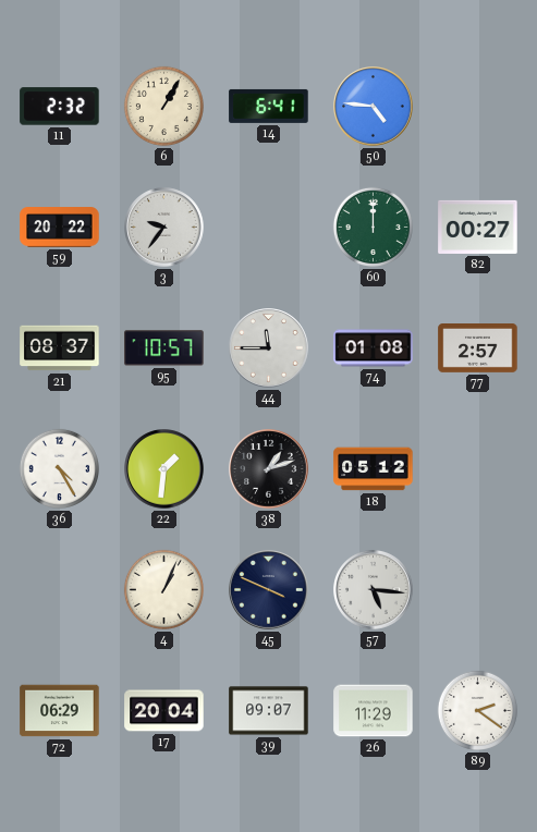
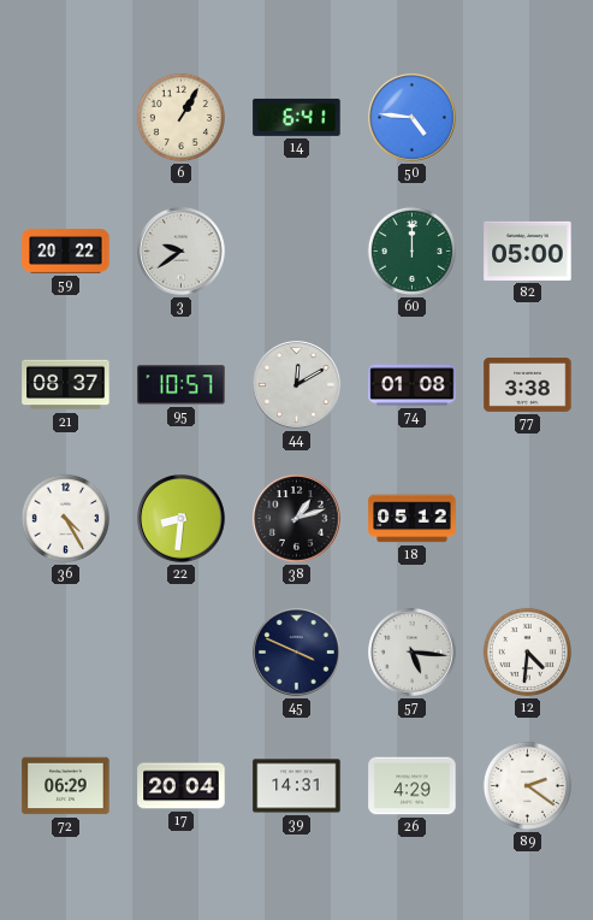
11: 2:32 -> none
3: 9:36 -> 9:39
82: 00:27 -> 05:00
44: 11:45 -> 12:10
77: 2:57 -> 3:38
22: 1:31 -> 8:31
4: 1:04 -> none
12: none -> 4:31
39: 09:07 -> 14:31
26: 11:29 -> 4:29
